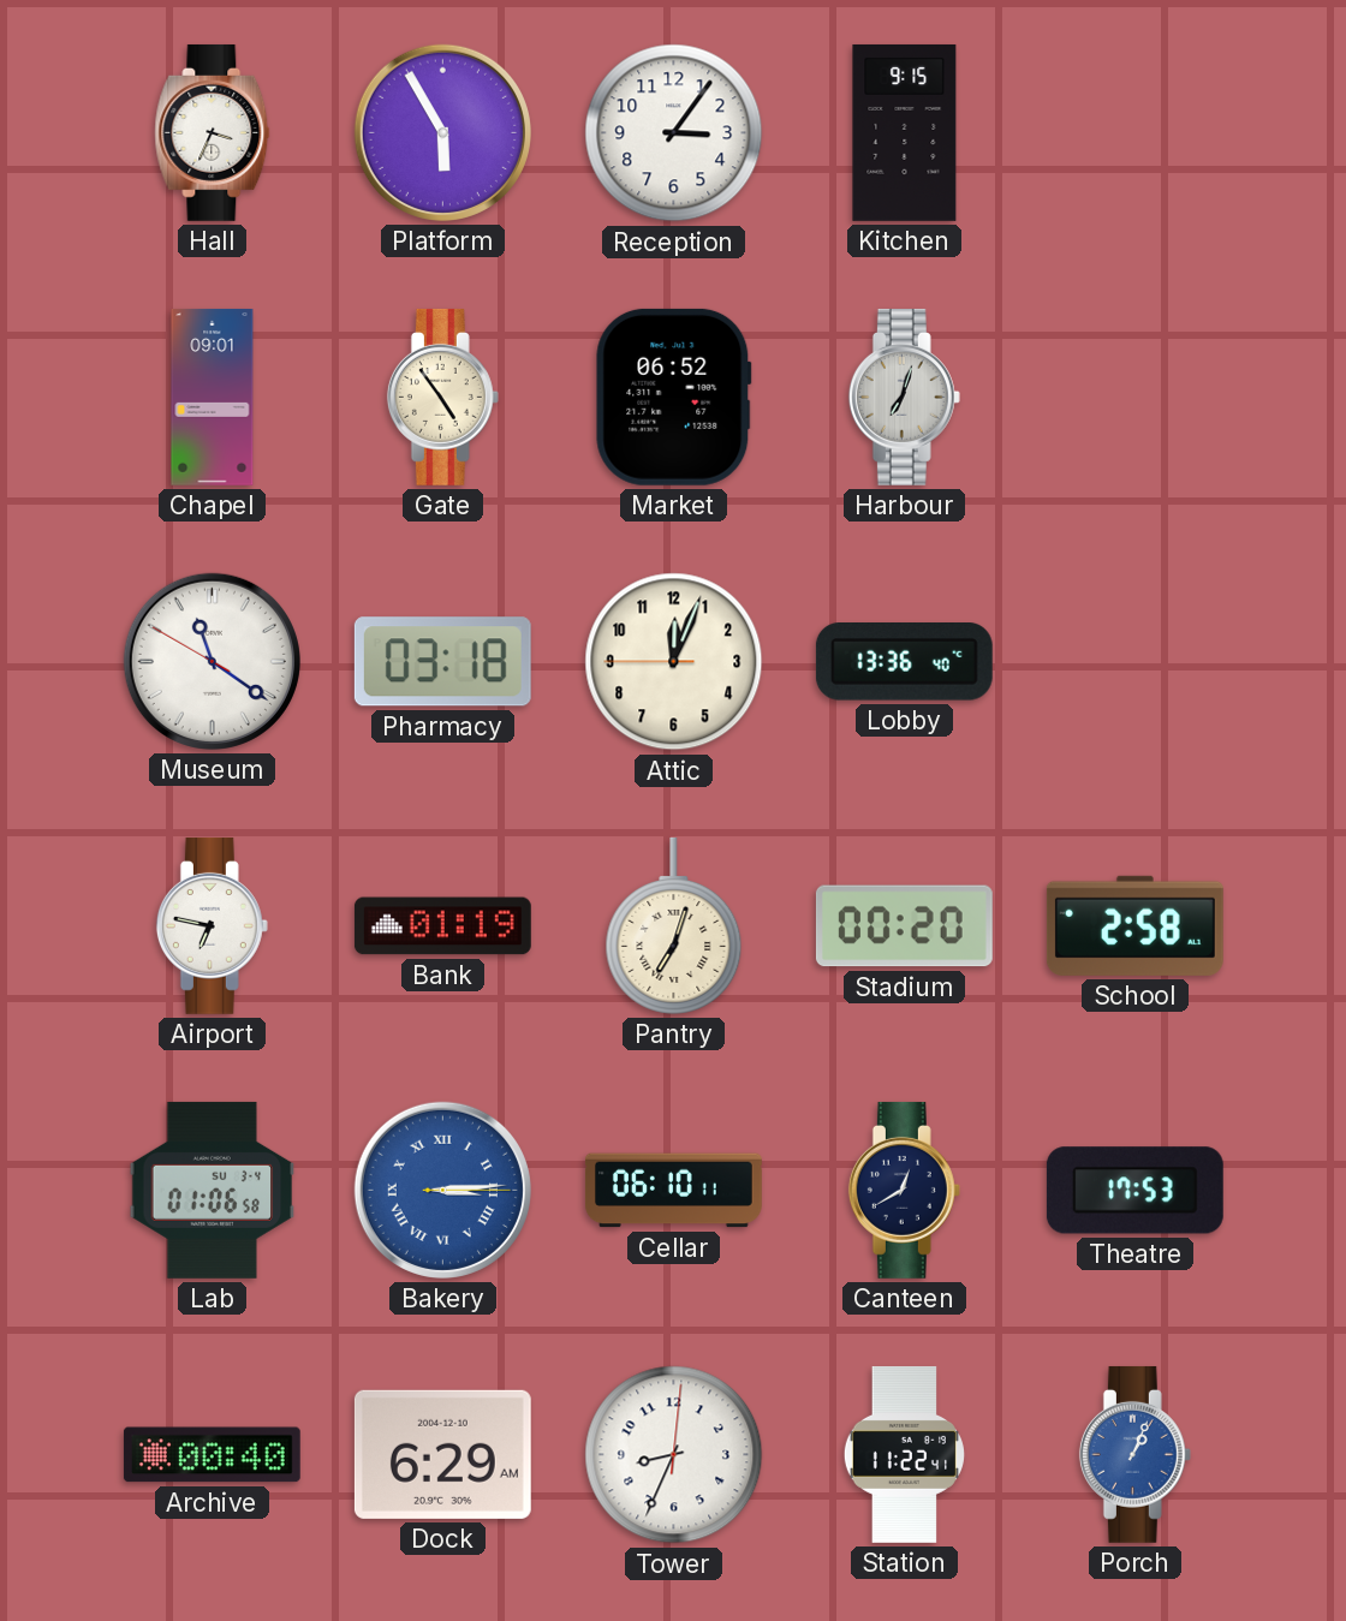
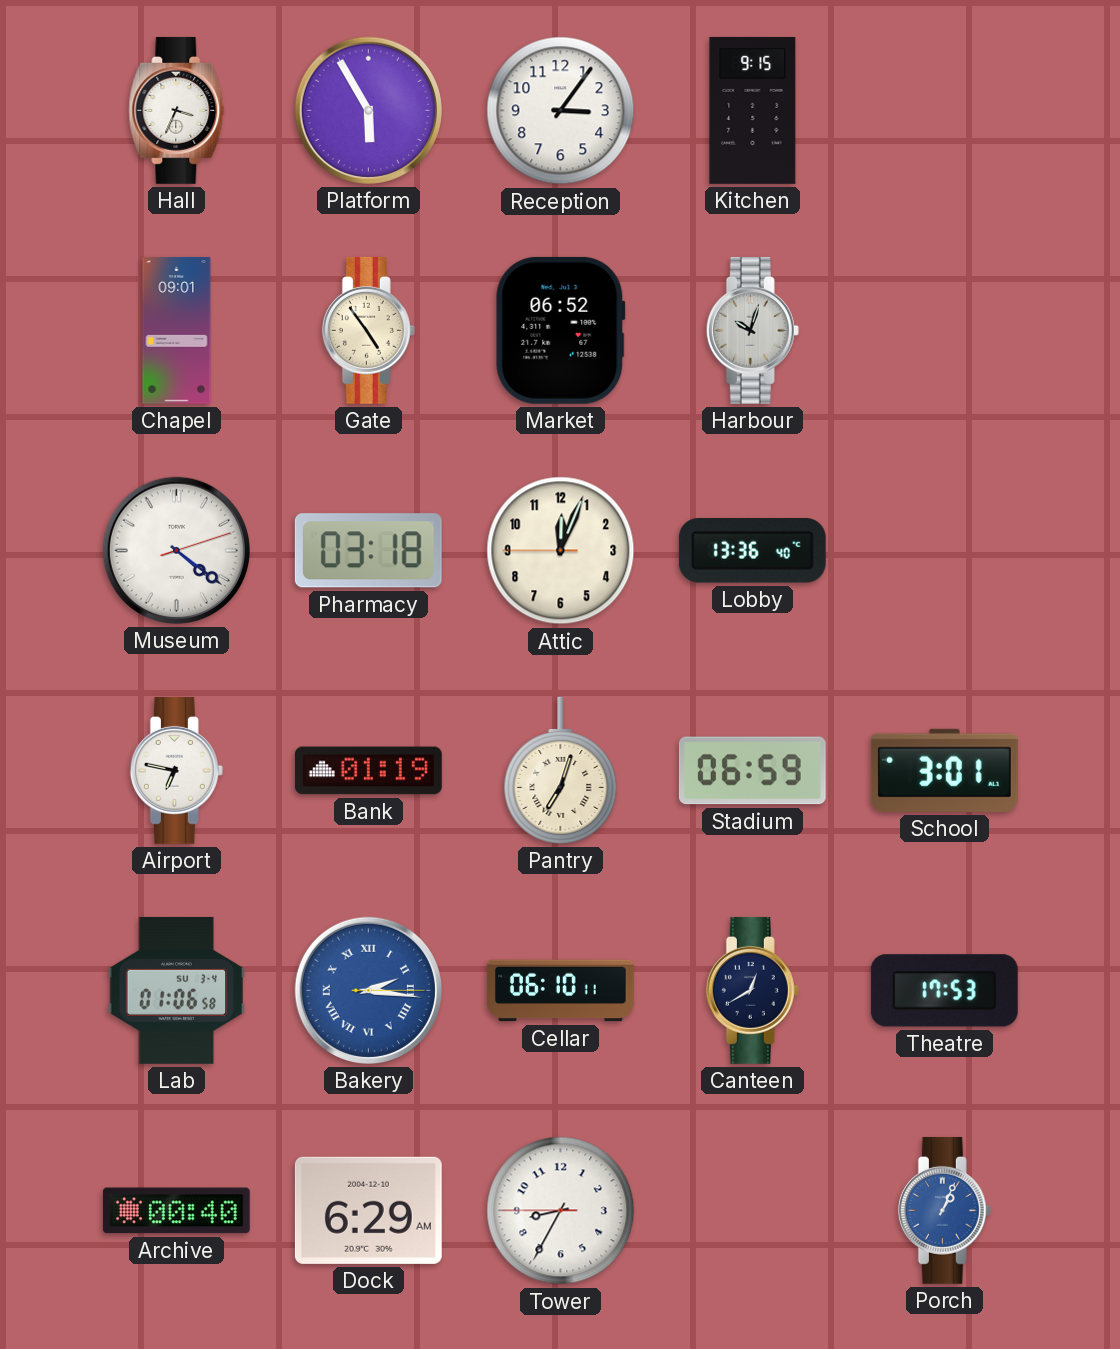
Harbour: 7:03 -> 10:03
Museum: 11:20 -> 4:21
Stadium: 00:20 -> 06:59
School: 2:58 -> 3:01
Bakery: 3:14 -> 2:16
Tower: 8:34:01 -> 8:34:45
Station: 11:22 -> none
